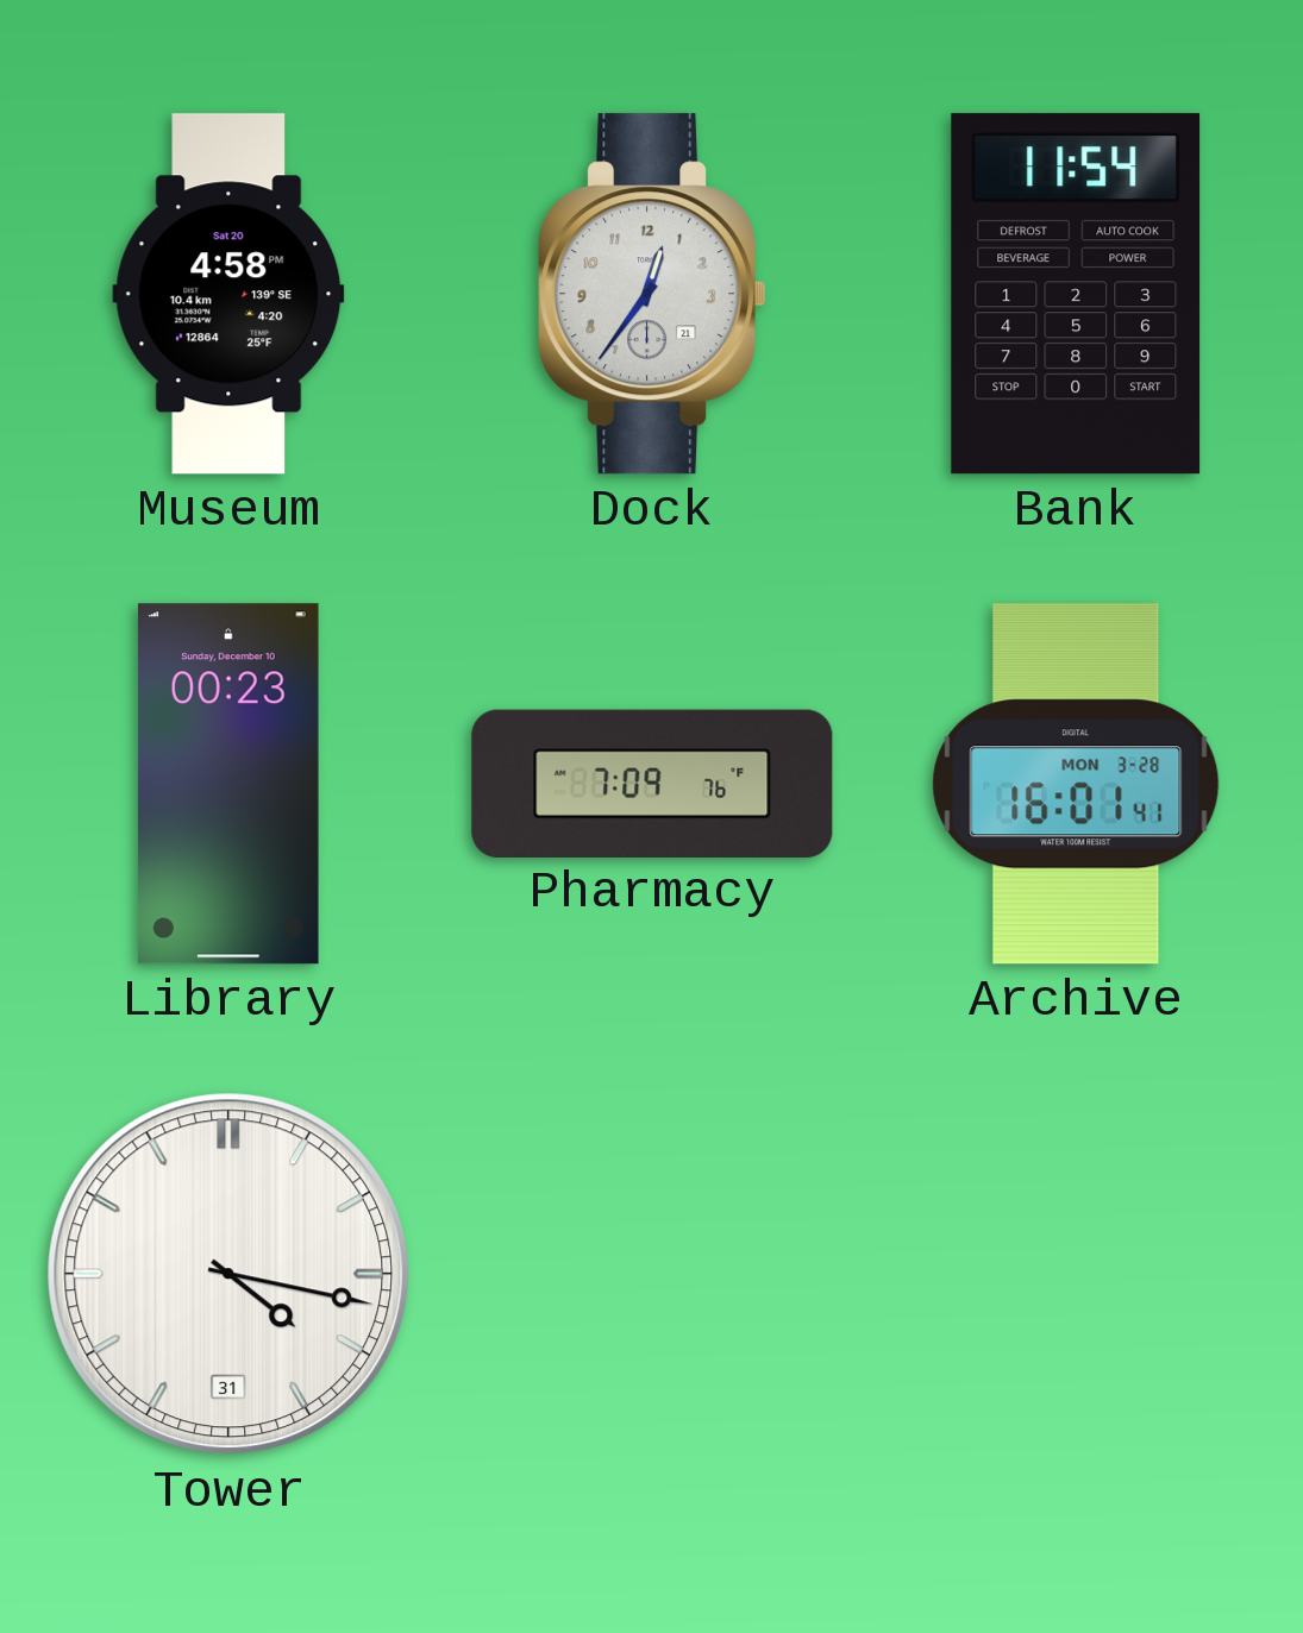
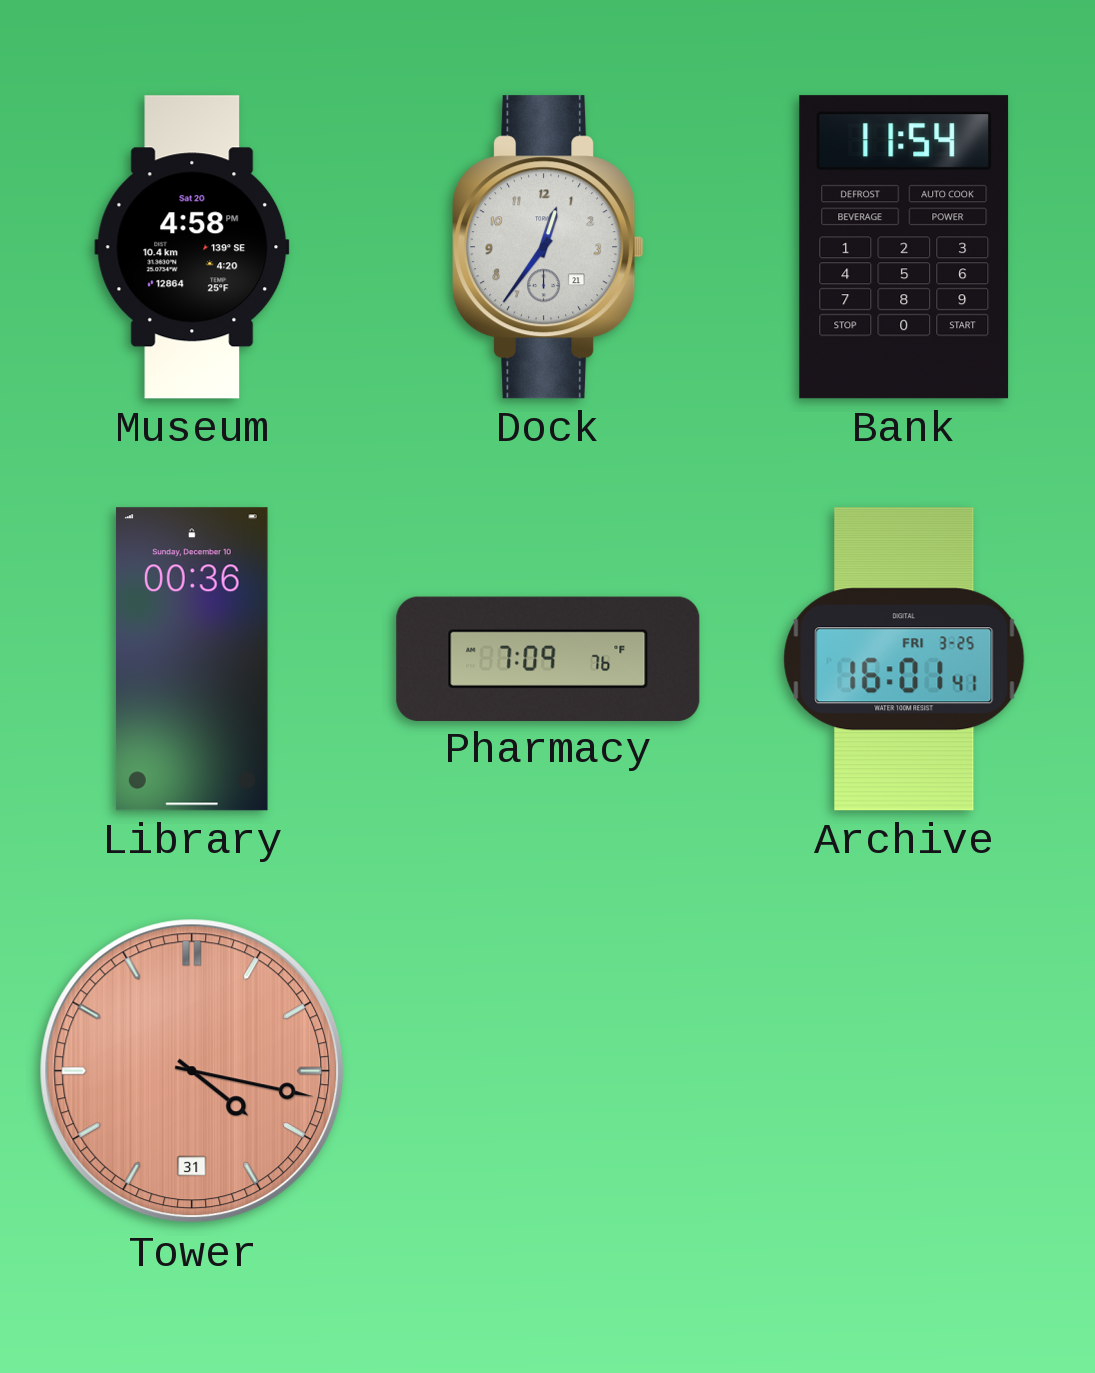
Library: 00:23 -> 00:36
Archive date: MON 3-28 -> FRI 3-25
Tower dial: white -> salmon
